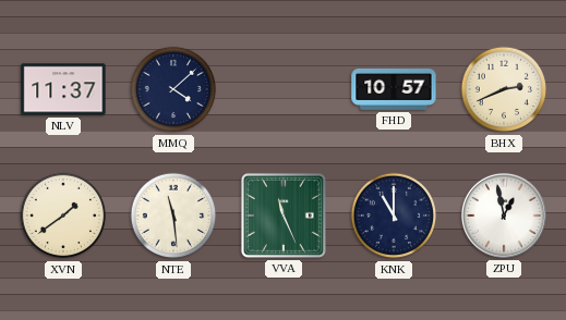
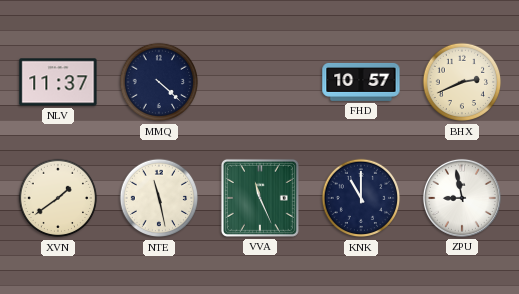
MMQ: 4:08 -> 4:22
NTE: 11:29 -> 11:28
ZPU: 12:58 -> 8:58
